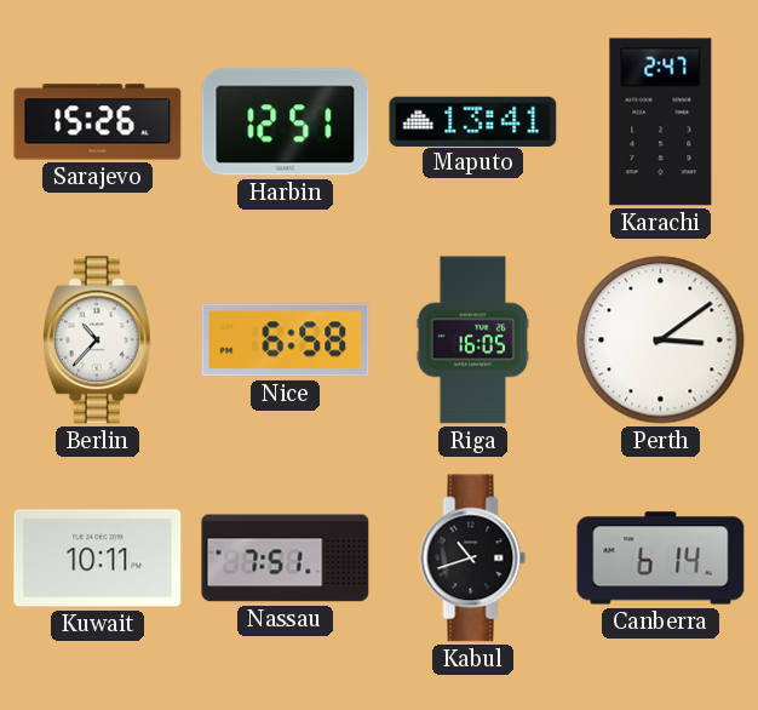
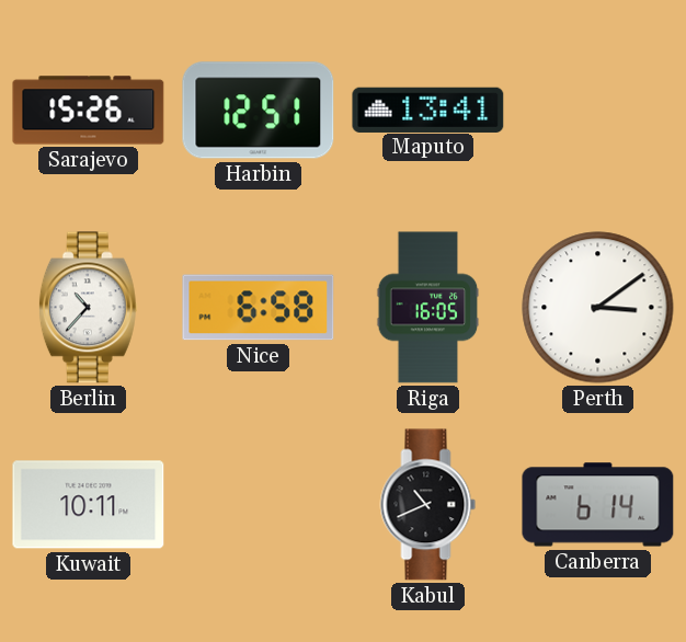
Karachi: 2:47 -> none
Nassau: 7:51 -> none
Kabul: 10:42 -> 10:41
